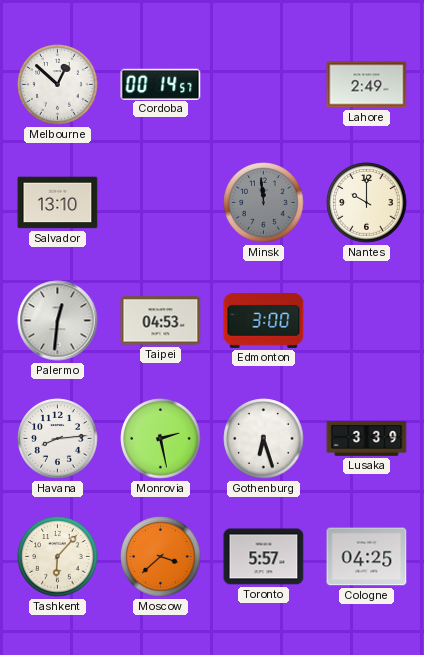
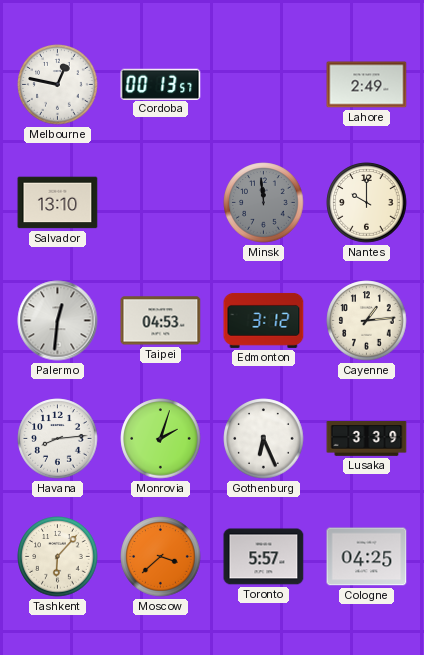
Melbourne: 12:52 -> 12:47
Cordoba: 00:14 -> 00:13
Edmonton: 3:00 -> 3:12
Cayenne: none -> 1:14
Monrovia: 2:28 -> 2:03
Gothenburg: 6:27 -> 6:26
